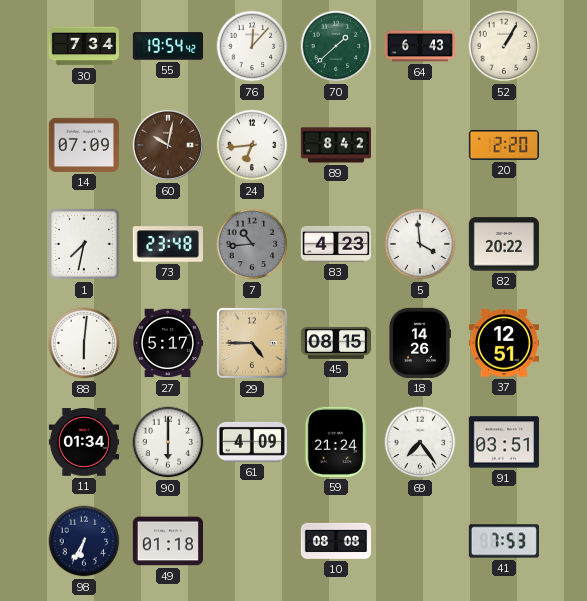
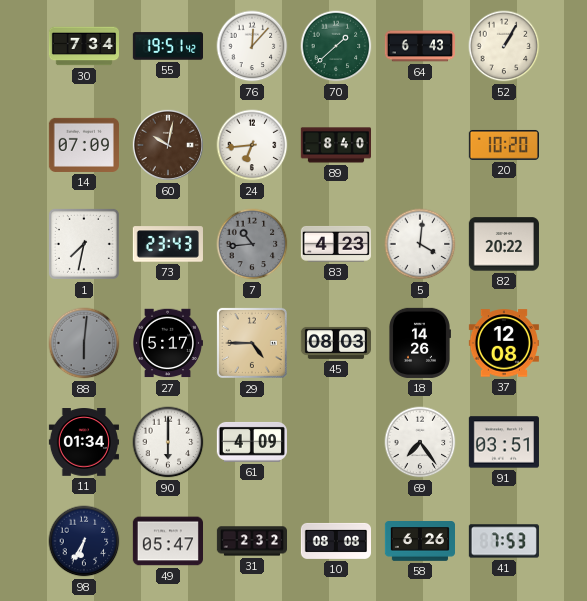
55: 19:54 -> 19:51
89: 8:42 -> 8:40
20: 2:20 -> 10:20
73: 23:48 -> 23:43
5: 3:59 -> 4:01
88 dial: white -> grey
45: 08:15 -> 08:03
37: 12:51 -> 12:08
59: 21:24 -> none
49: 01:18 -> 05:47
31: none -> 2:32
58: none -> 6:26
